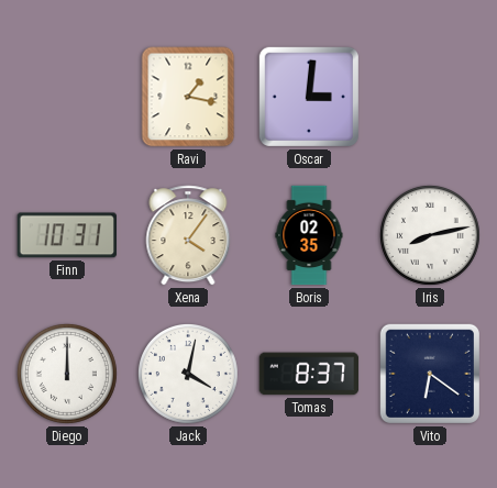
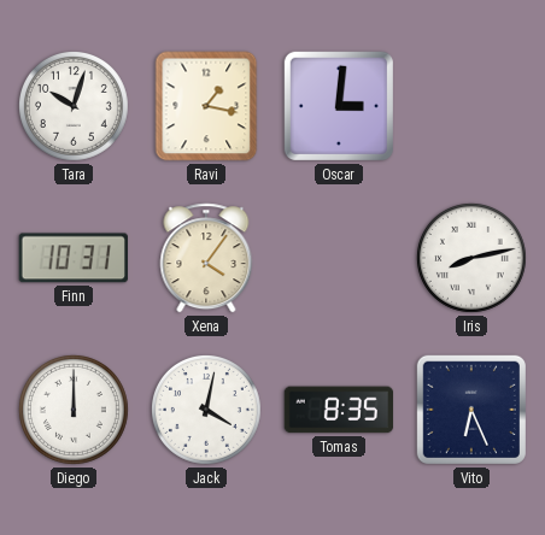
Tara: none -> 10:03
Boris: 02:35 -> none
Tomas: 8:37 -> 8:35
Vito: 6:21 -> 6:26
